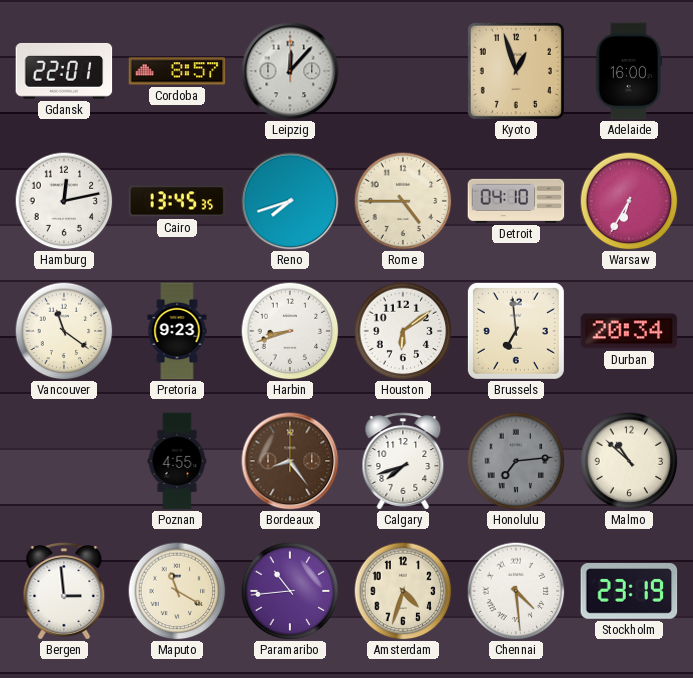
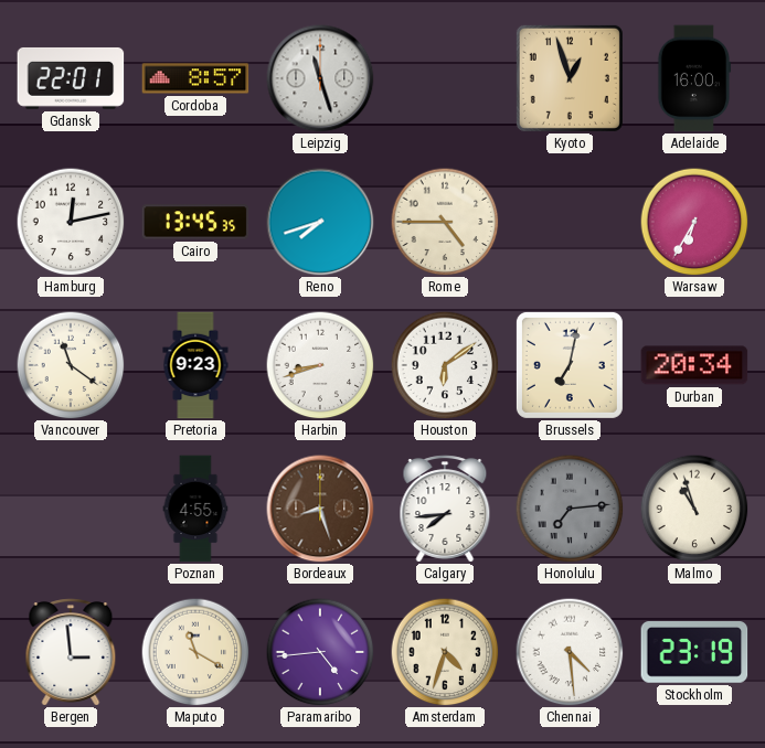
Leipzig: 12:07 -> 11:27
Detroit: 04:10 -> none
Brussels: 6:59 -> 7:02
Bordeaux: 8:24 -> 8:27
Calgary: 7:42 -> 7:44
Malmo: 10:52 -> 10:57
Paramaribo: 10:44 -> 4:44
